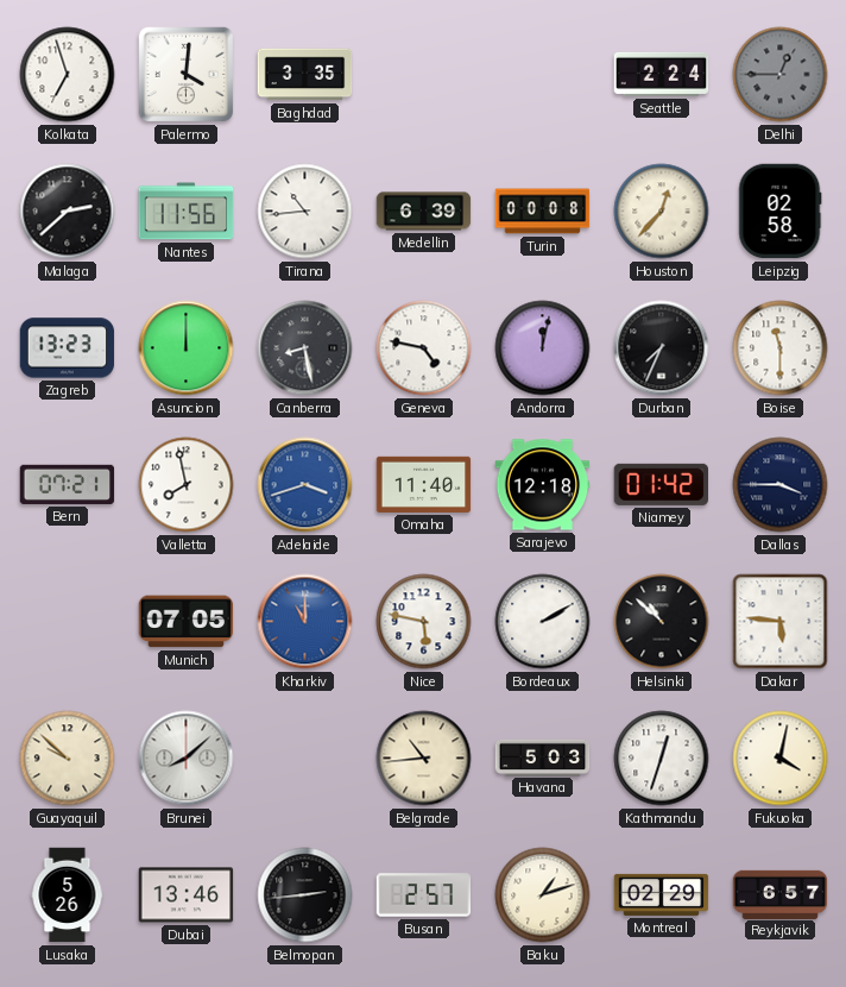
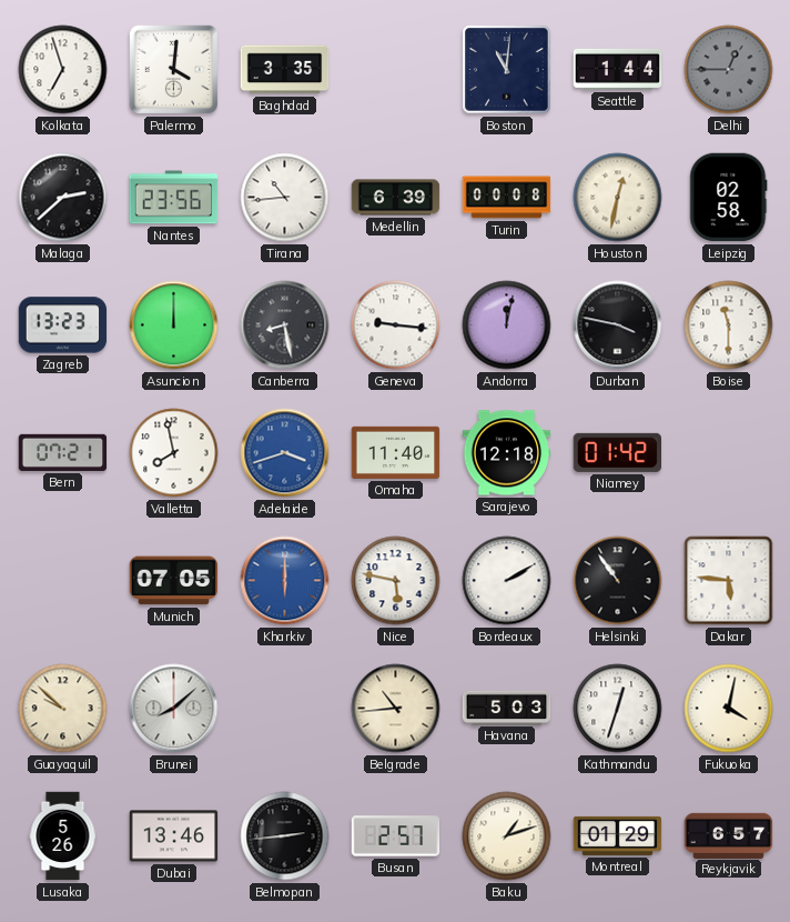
Boston: none -> 11:01
Seattle: 2:24 -> 1:44
Nantes: 11:56 -> 23:56
Houston: 12:37 -> 12:32
Geneva: 4:47 -> 9:16
Durban: 7:34 -> 3:47
Dallas: 3:45 -> none
Kharkiv: 11:00 -> 6:00
Helsinki: 10:52 -> 10:54
Montreal: 02:29 -> 01:29
